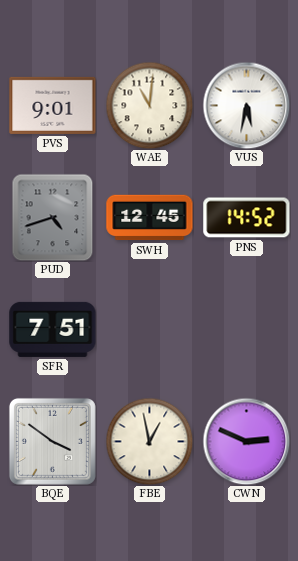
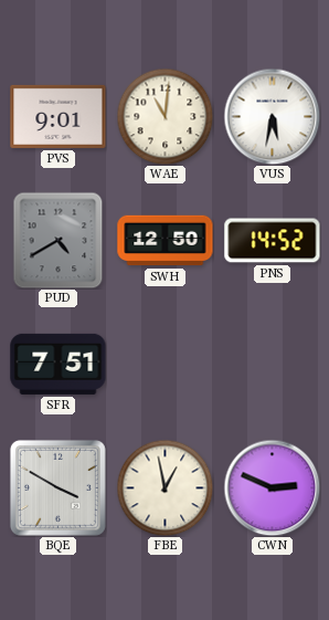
PUD: 4:42 -> 4:40
SWH: 12:45 -> 12:50
BQE: 3:51 -> 3:50
